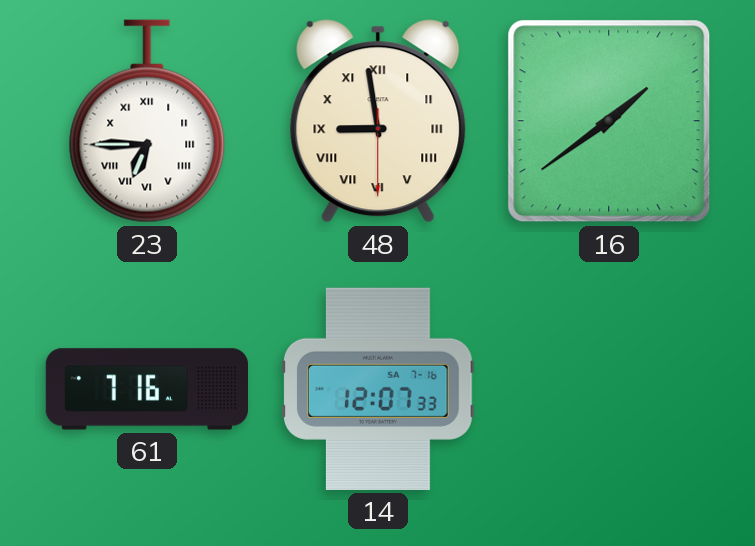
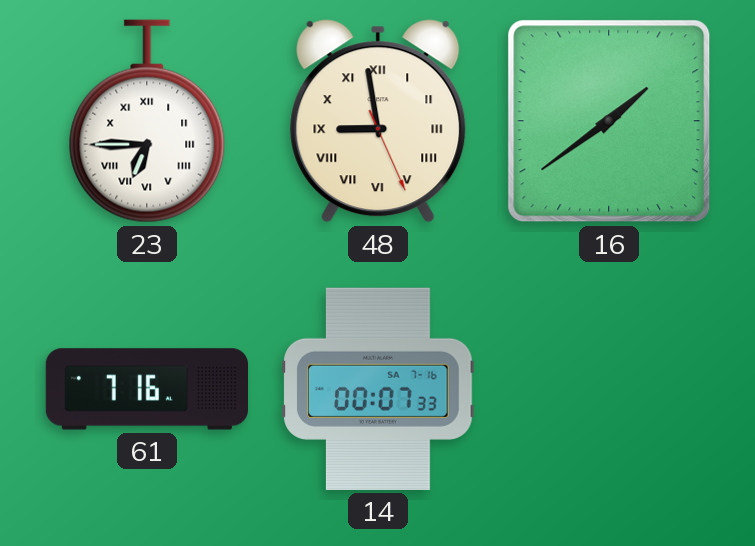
48: 8:58:30 -> 8:58:26
14: 12:07 -> 00:07
